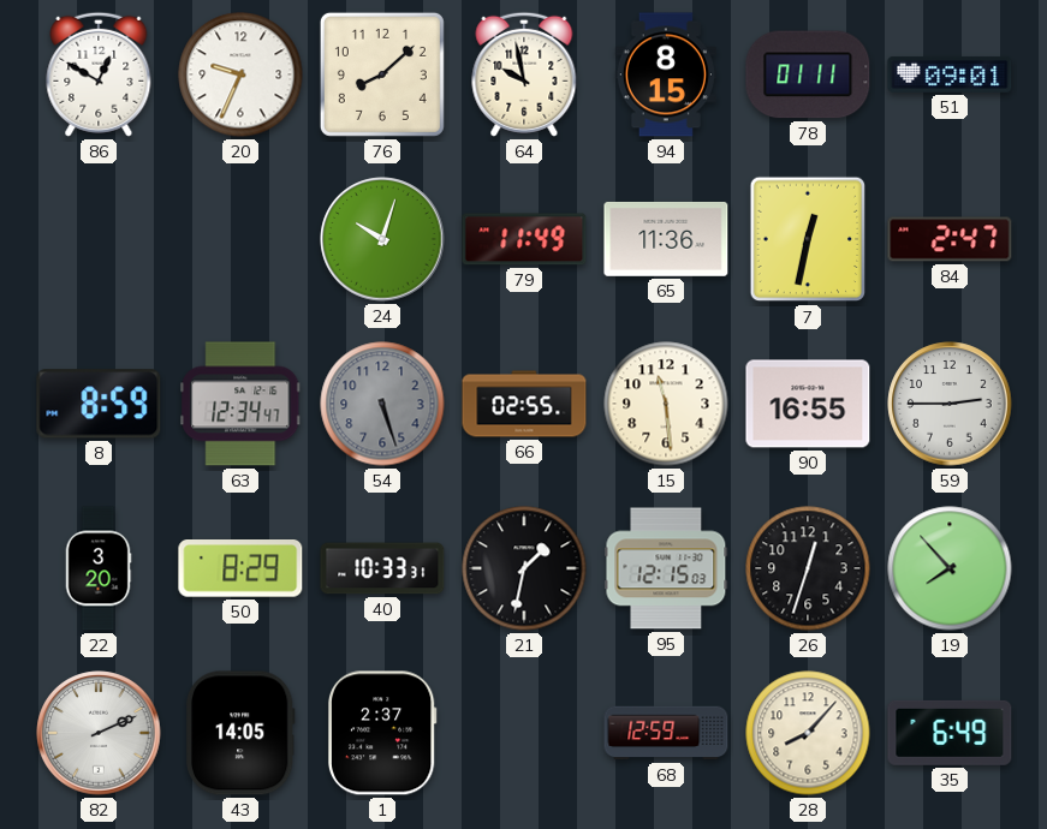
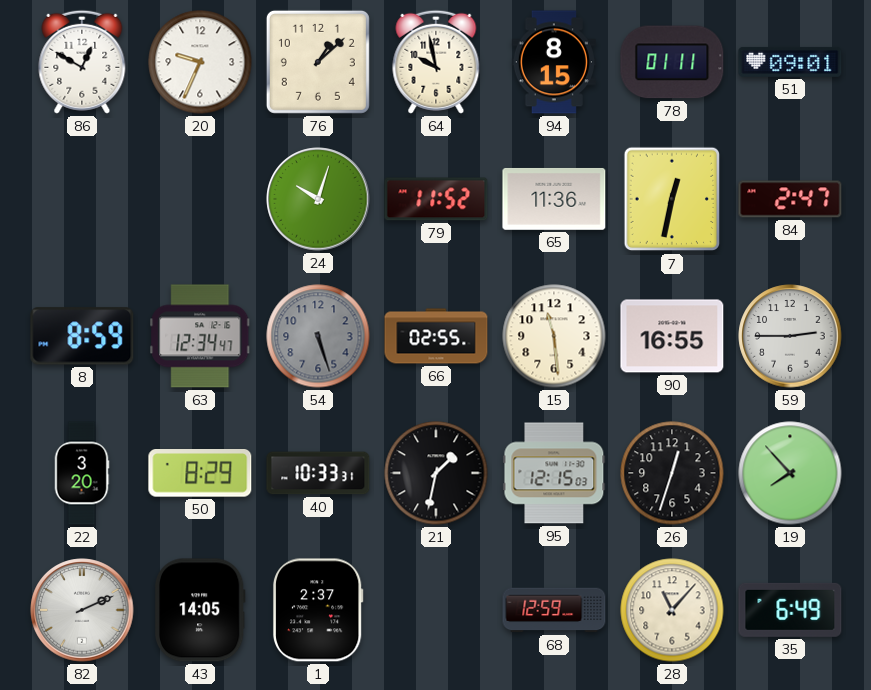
76: 8:08 -> 1:08
79: 11:49 -> 11:52
28: 8:07 -> 11:07
